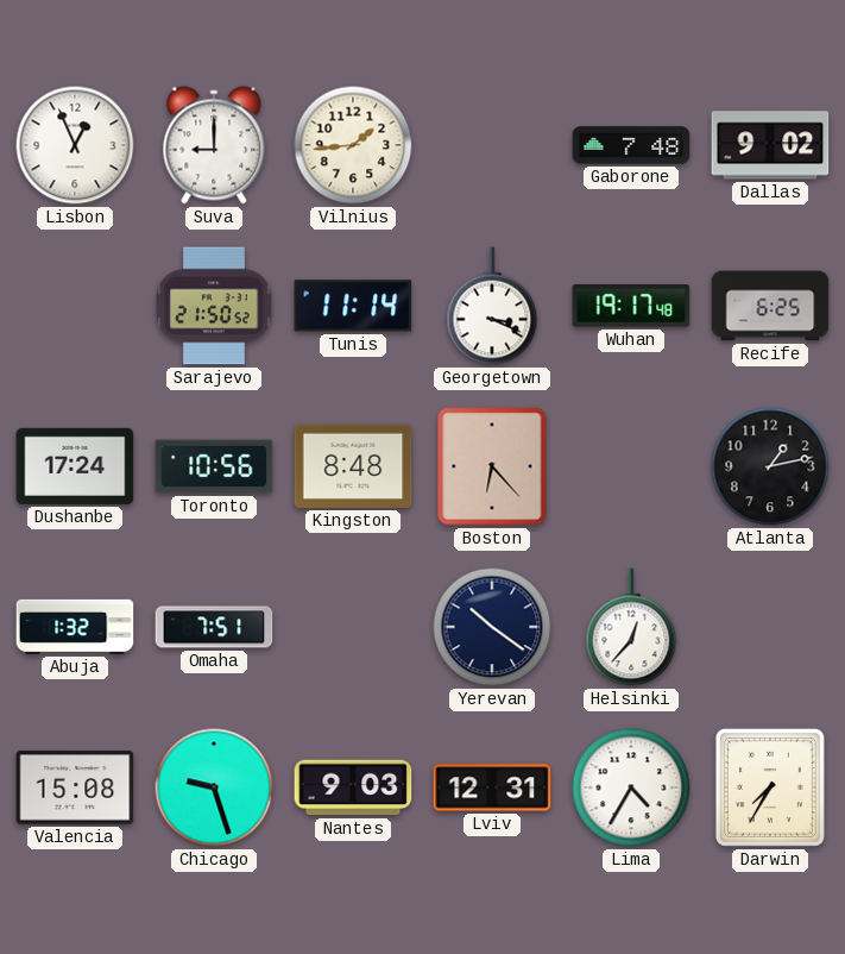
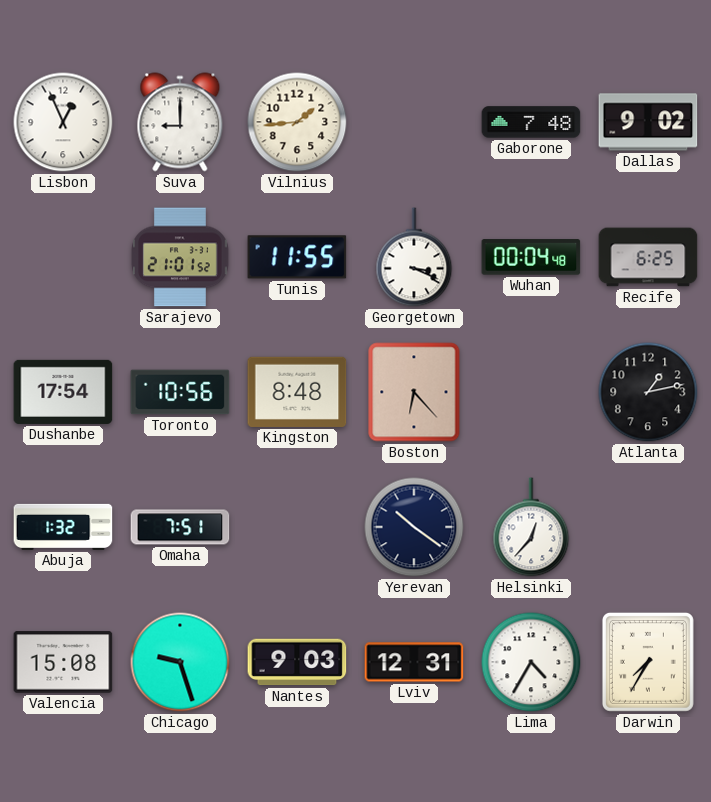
Sarajevo: 21:50 -> 21:01
Tunis: 11:14 -> 11:55
Wuhan: 19:17 -> 00:04
Dushanbe: 17:24 -> 17:54
